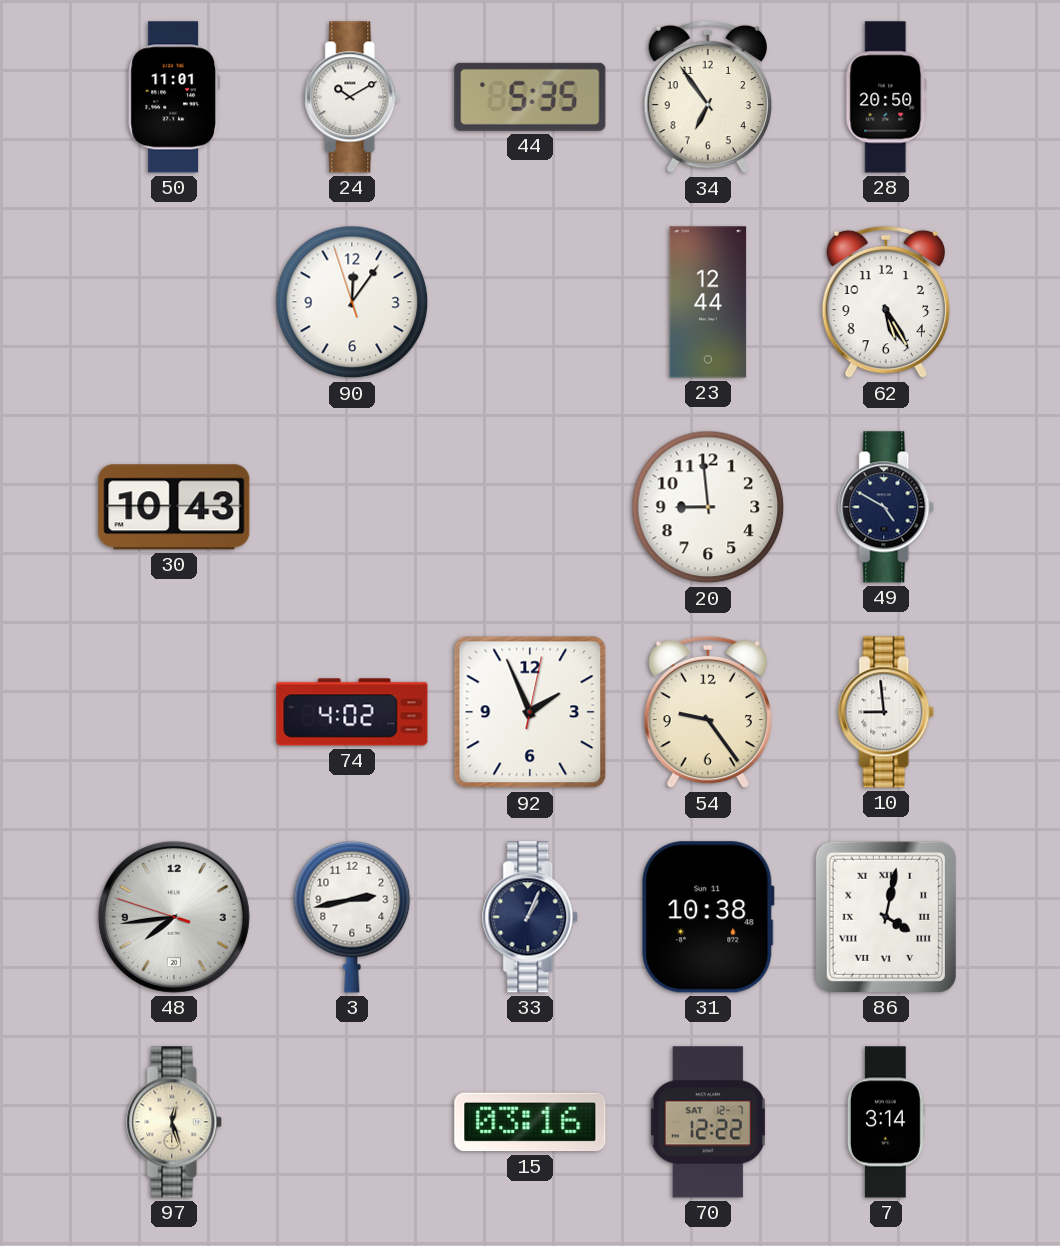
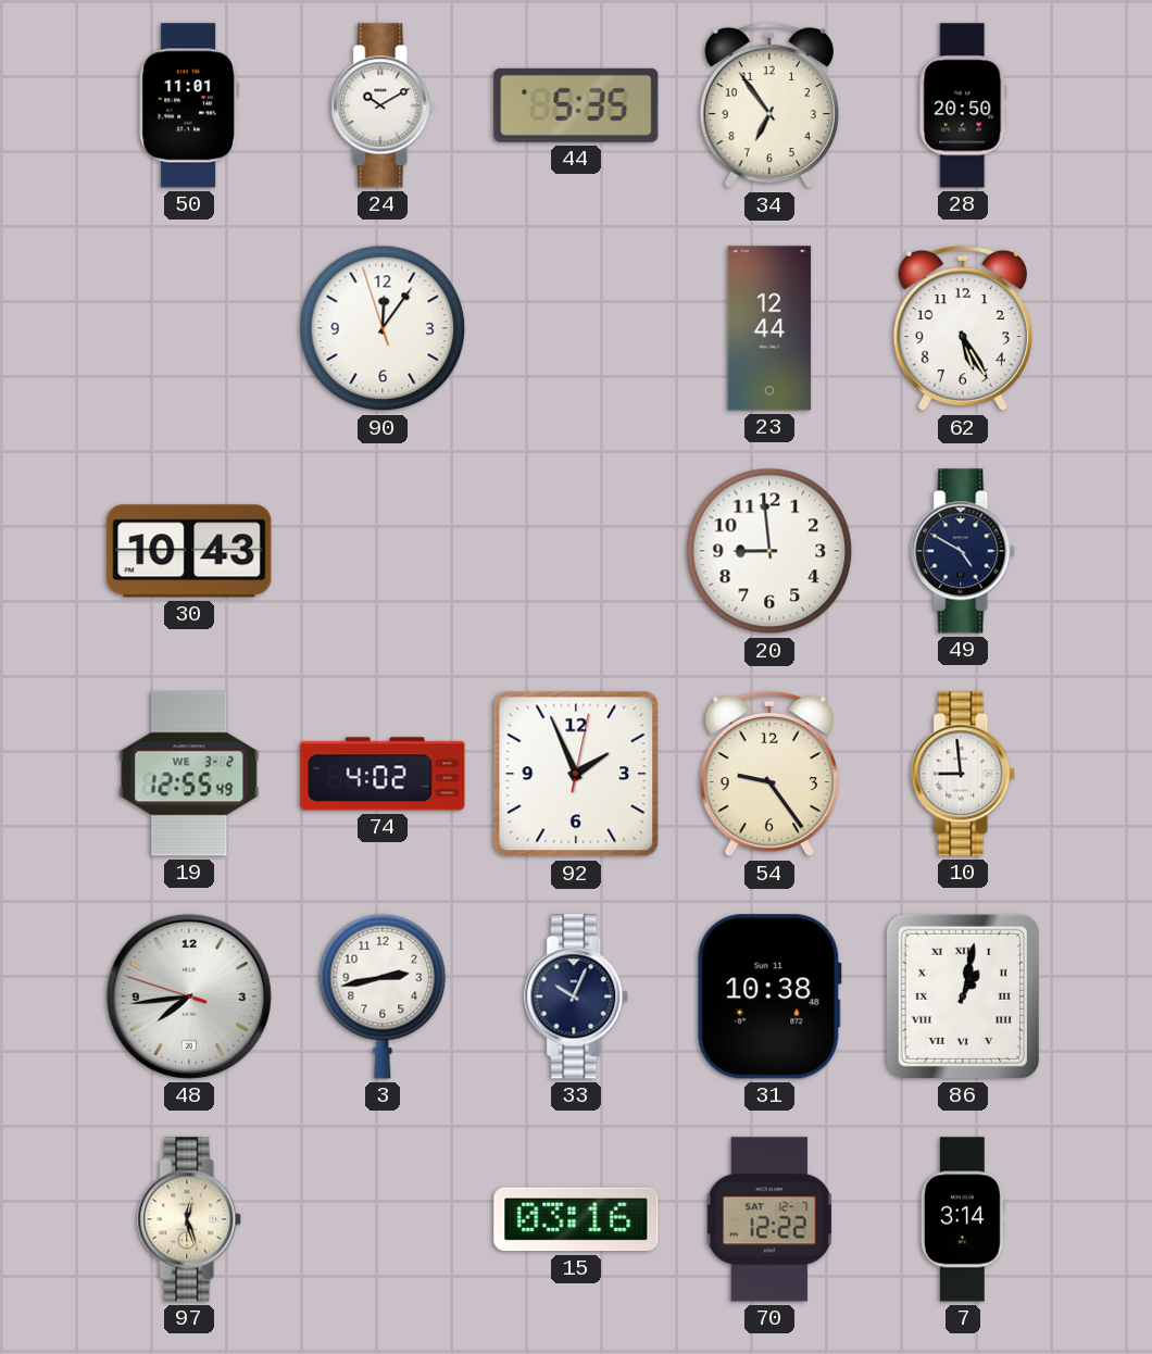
19: none -> 12:55
33: 1:04 -> 10:04
86: 4:02 -> 1:02
